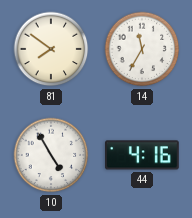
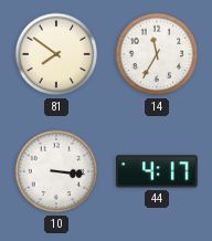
10: 4:55 -> 3:16
44: 4:16 -> 4:17
